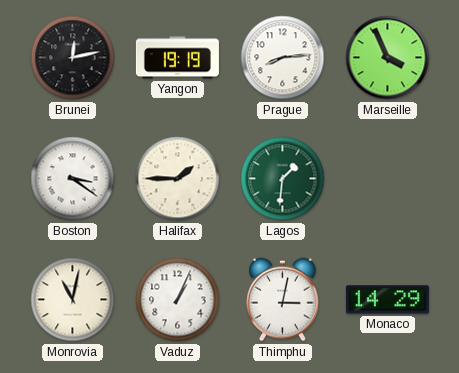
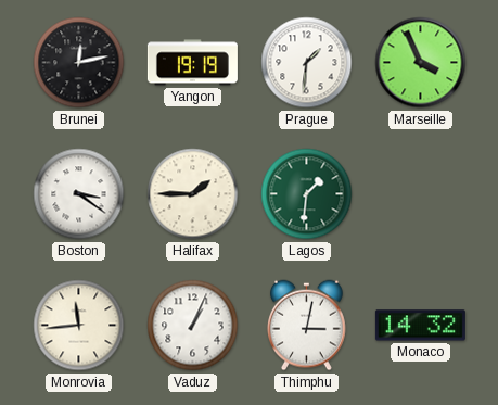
Prague: 8:14 -> 1:31
Monrovia: 11:02 -> 11:44
Monaco: 14:29 -> 14:32
